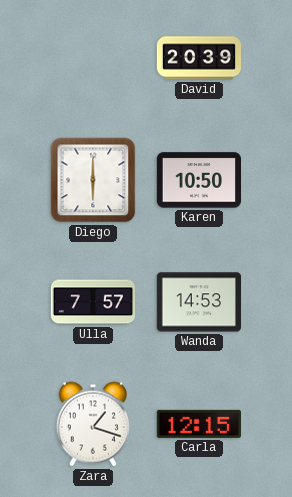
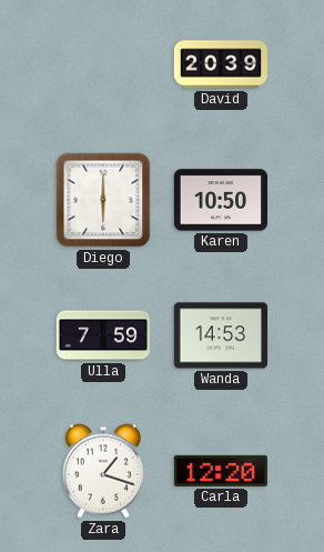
Ulla: 7:57 -> 7:59
Carla: 12:15 -> 12:20
